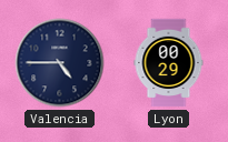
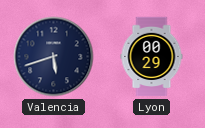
Valencia: 4:45 -> 5:42
